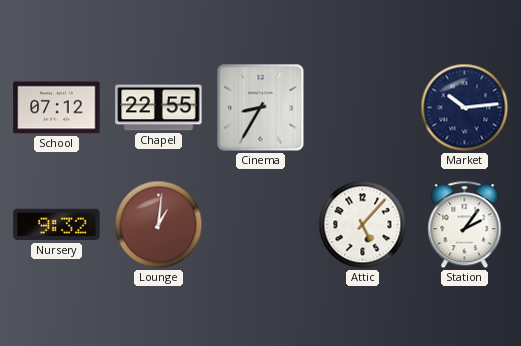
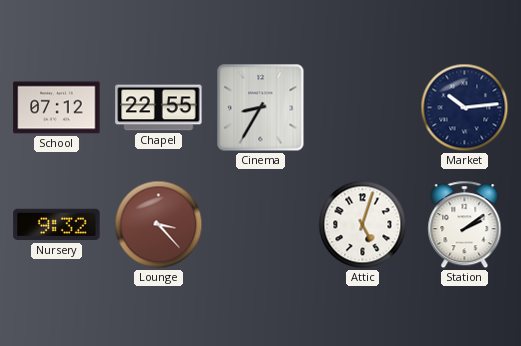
Lounge: 1:01 -> 3:23
Attic: 5:07 -> 5:03
Station: 2:06 -> 2:09
